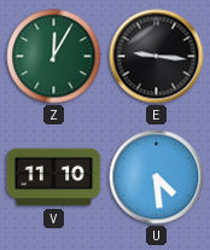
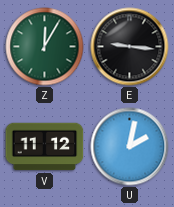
V: 11:10 -> 11:12
U: 4:29 -> 2:02
